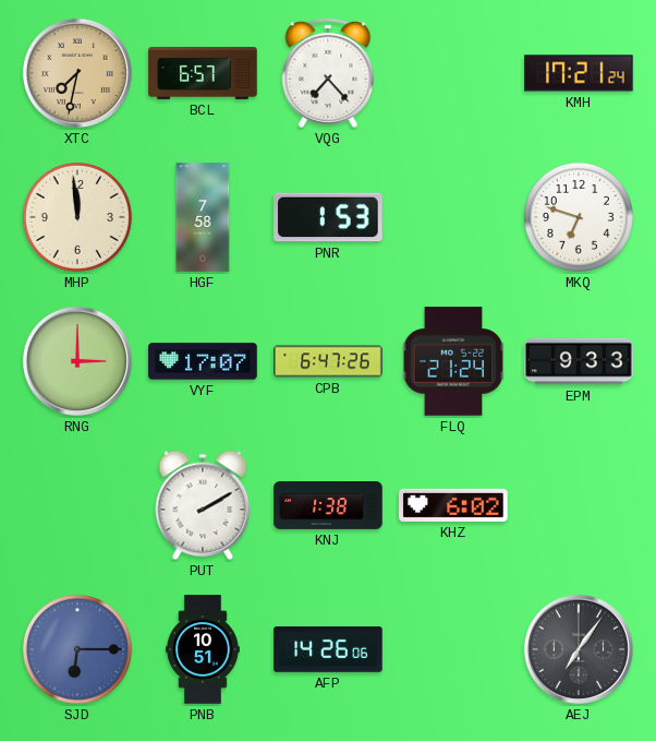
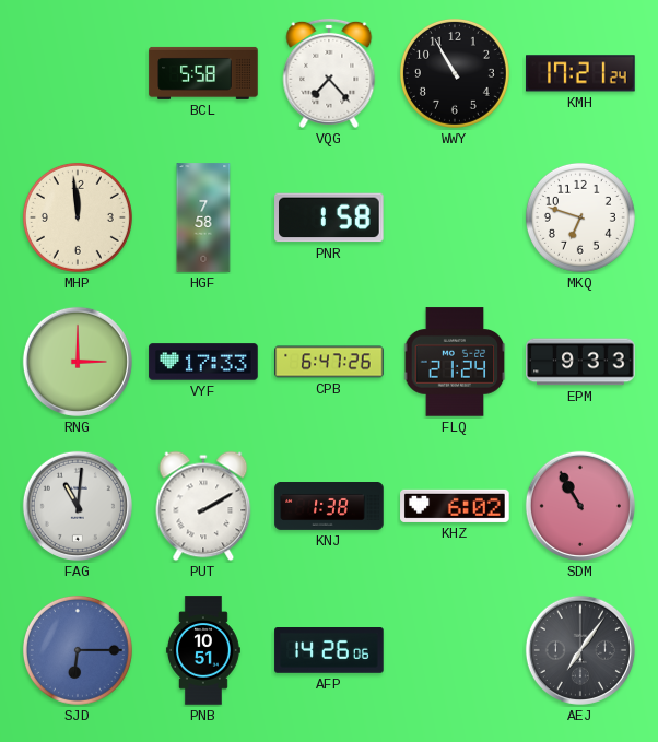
XTC: 7:32 -> none
BCL: 6:57 -> 5:58
WWY: none -> 10:55
PNR: 1:53 -> 1:58
VYF: 17:07 -> 17:33
FAG: none -> 11:01
SDM: none -> 10:55
